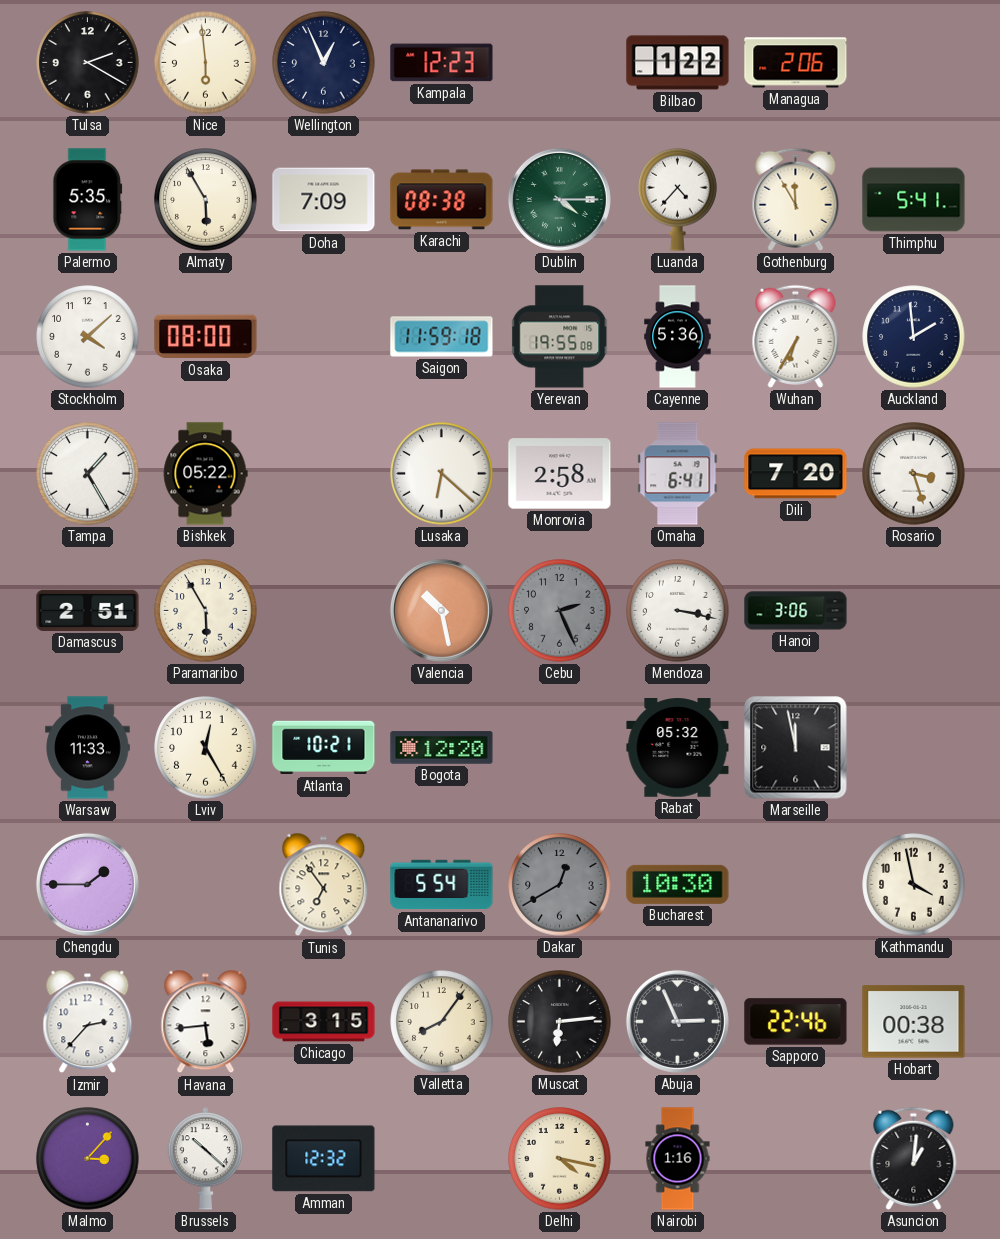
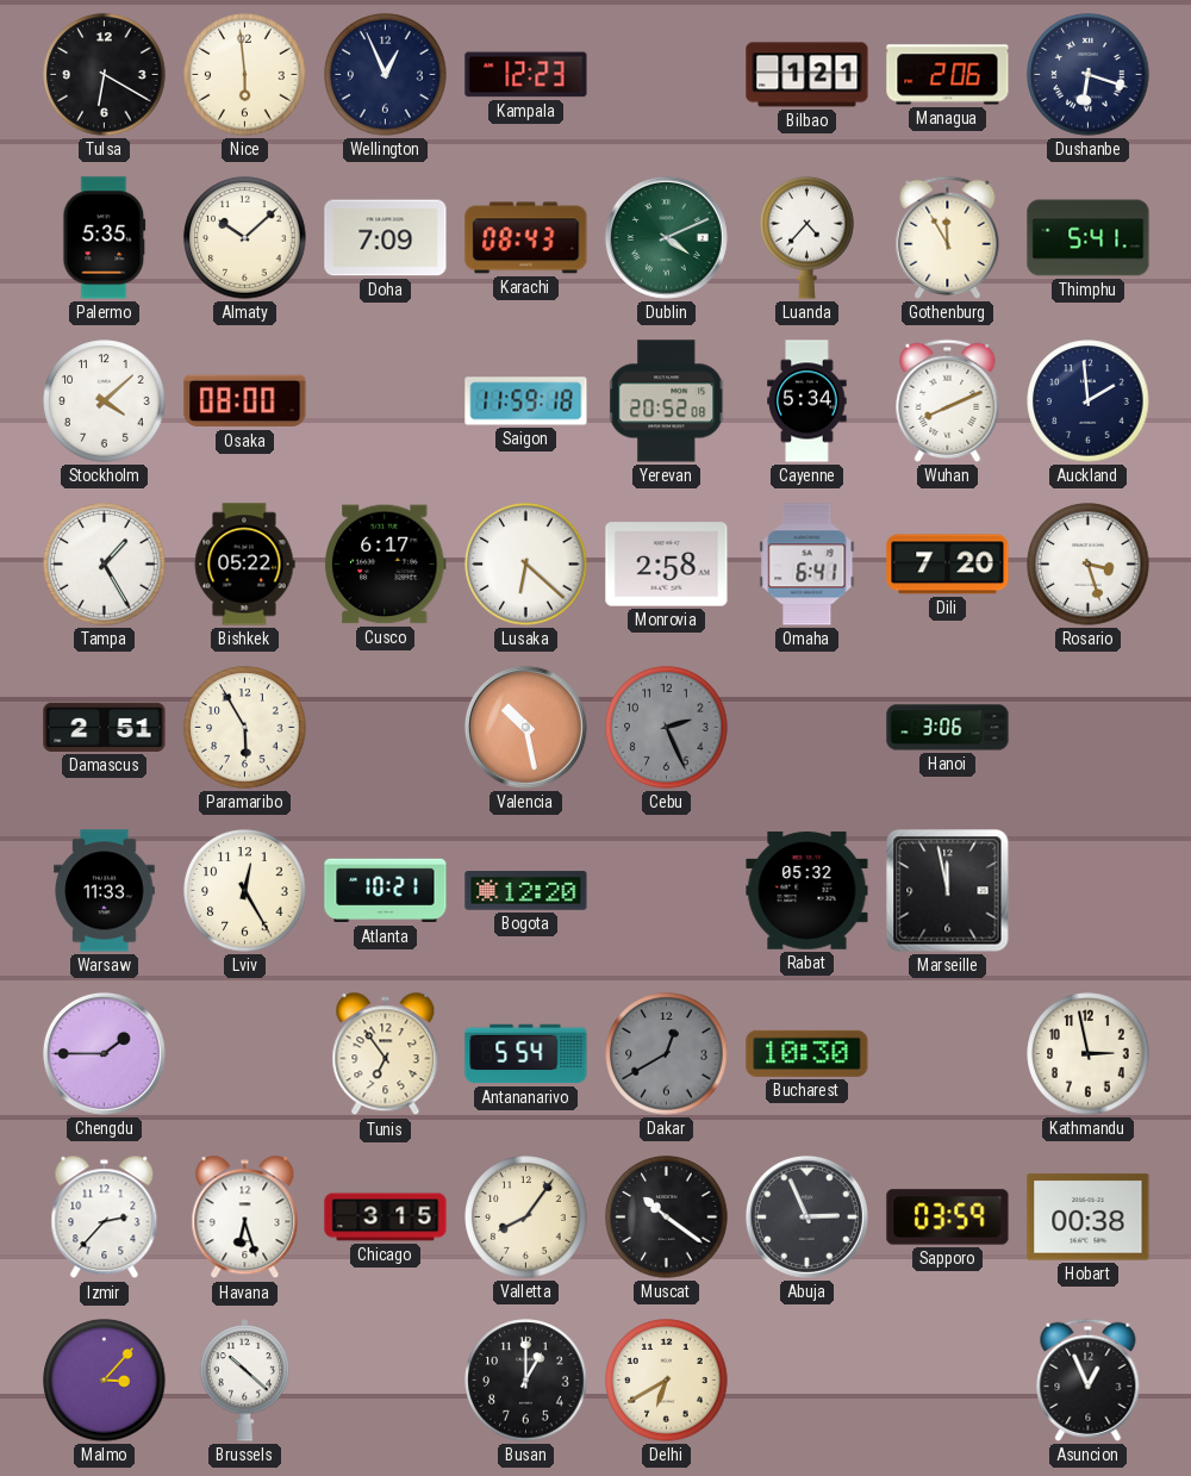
Tulsa: 2:20 -> 6:20
Bilbao: 1:22 -> 1:21
Dushanbe: none -> 6:18
Almaty: 5:55 -> 10:08
Karachi: 08:38 -> 08:43
Dublin: 4:15 -> 4:11
Yerevan: 19:55 -> 20:52
Cayenne: 5:36 -> 5:34
Wuhan: 6:35 -> 8:11
Cusco: none -> 6:17
Mendoza: 3:17 -> none
Kathmandu: 3:58 -> 2:58
Havana: 5:44 -> 6:27
Muscat: 6:14 -> 10:21
Sapporo: 22:46 -> 03:59
Amman: 12:32 -> none
Busan: none -> 1:00
Delhi: 4:17 -> 6:40
Nairobi: 1:16 -> none
Asuncion: 1:01 -> 12:56
